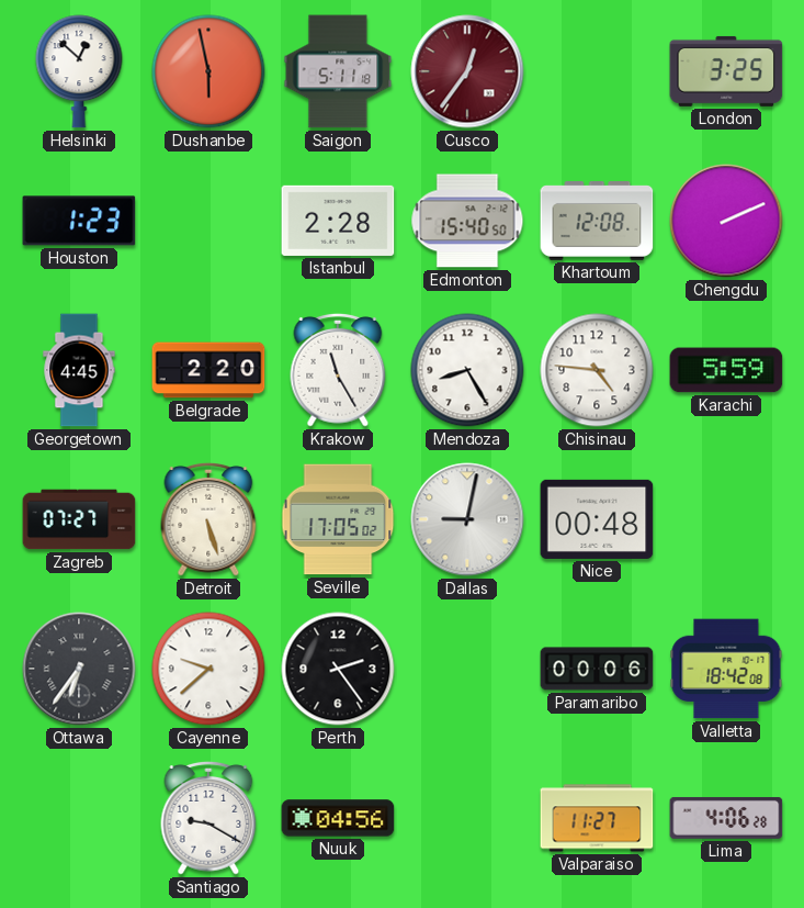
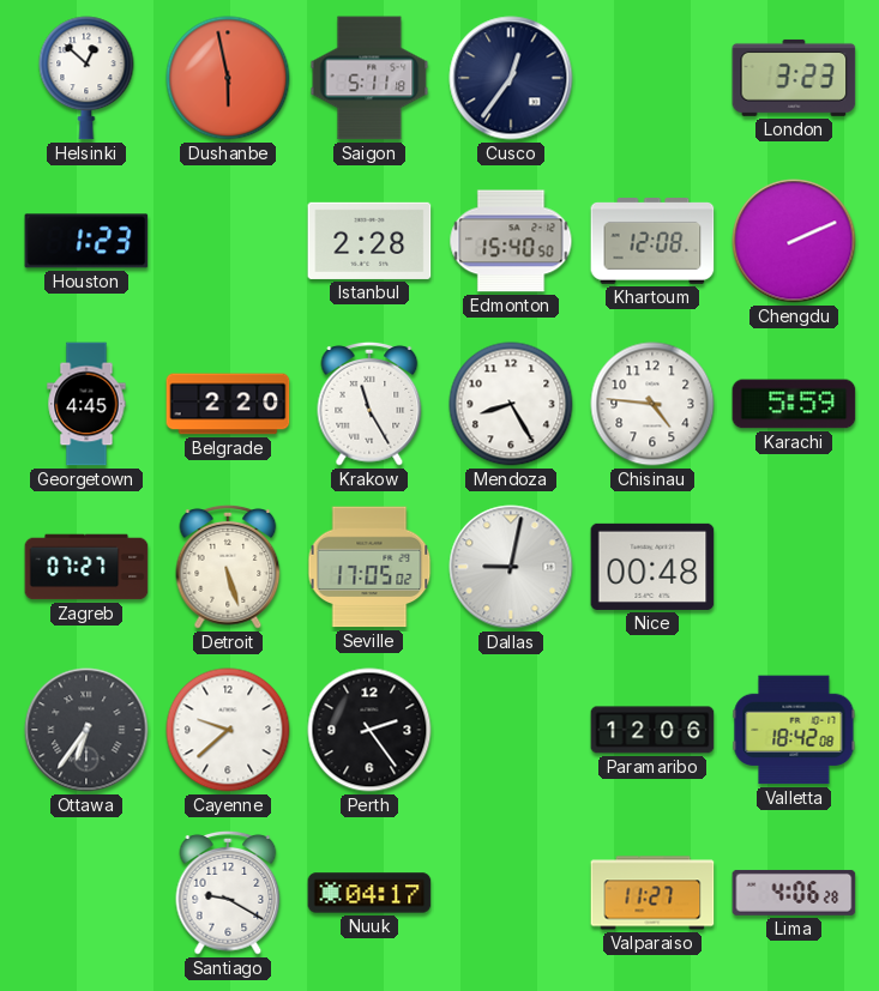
Cusco dial: burgundy -> navy
London: 3:25 -> 3:23
Paramaribo: 00:06 -> 12:06
Nuuk: 04:56 -> 04:17
